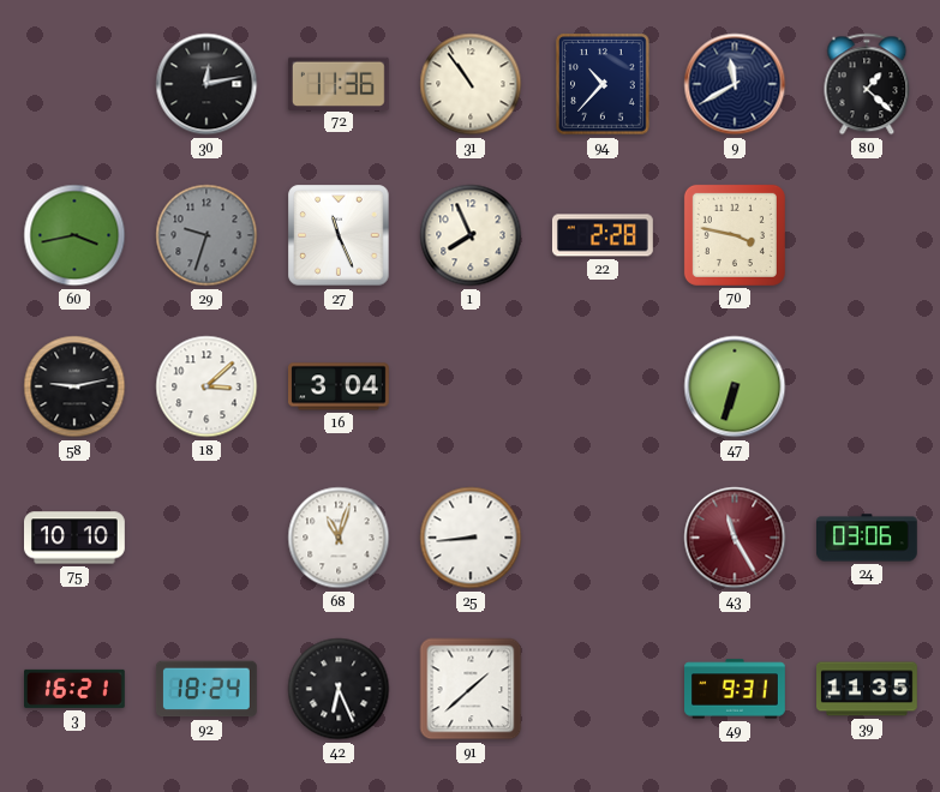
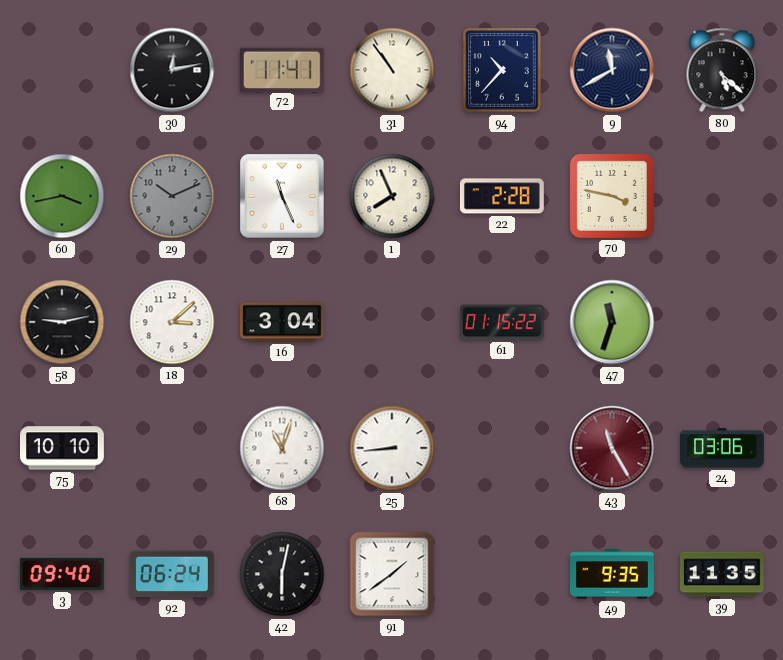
72: 11:36 -> 11:41
80: 1:22 -> 5:22
29: 9:33 -> 10:11
61: none -> 01:15
47: 6:33 -> 11:33
3: 16:21 -> 09:40
92: 18:24 -> 06:24
42: 6:26 -> 6:02
91: 1:38 -> 1:39
49: 9:31 -> 9:35
